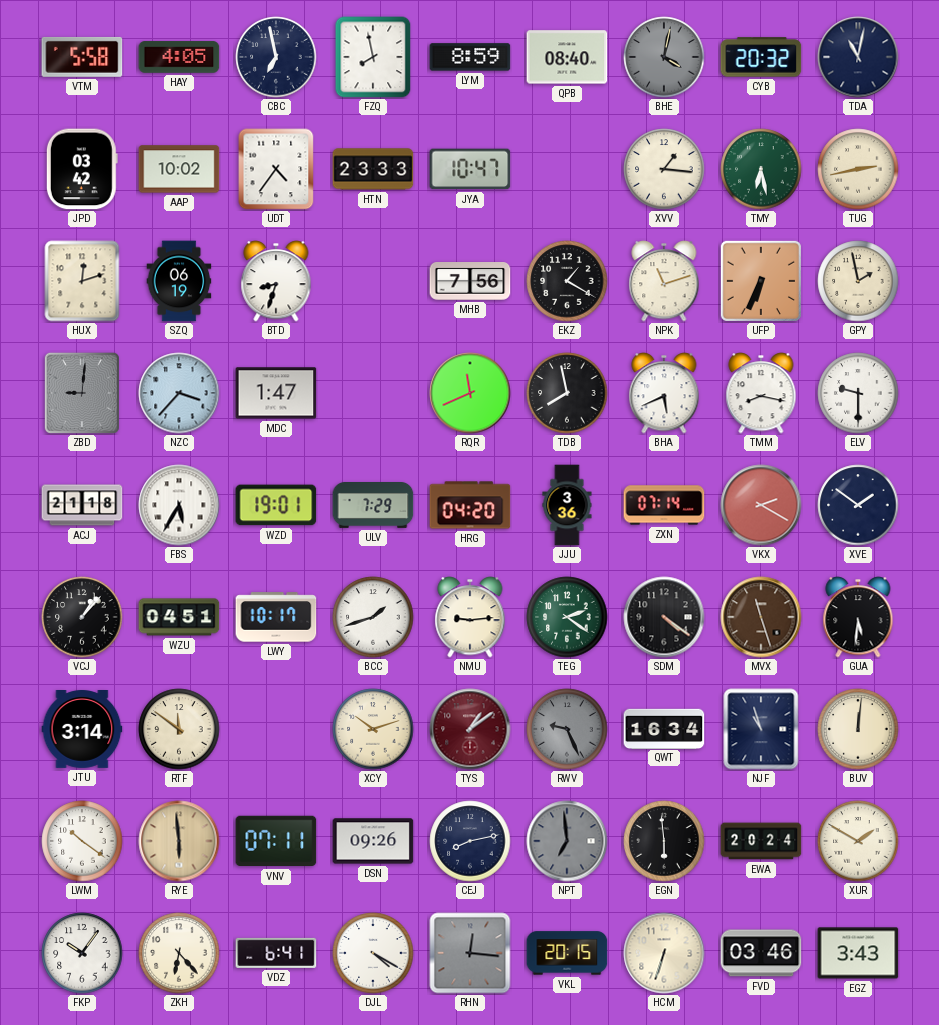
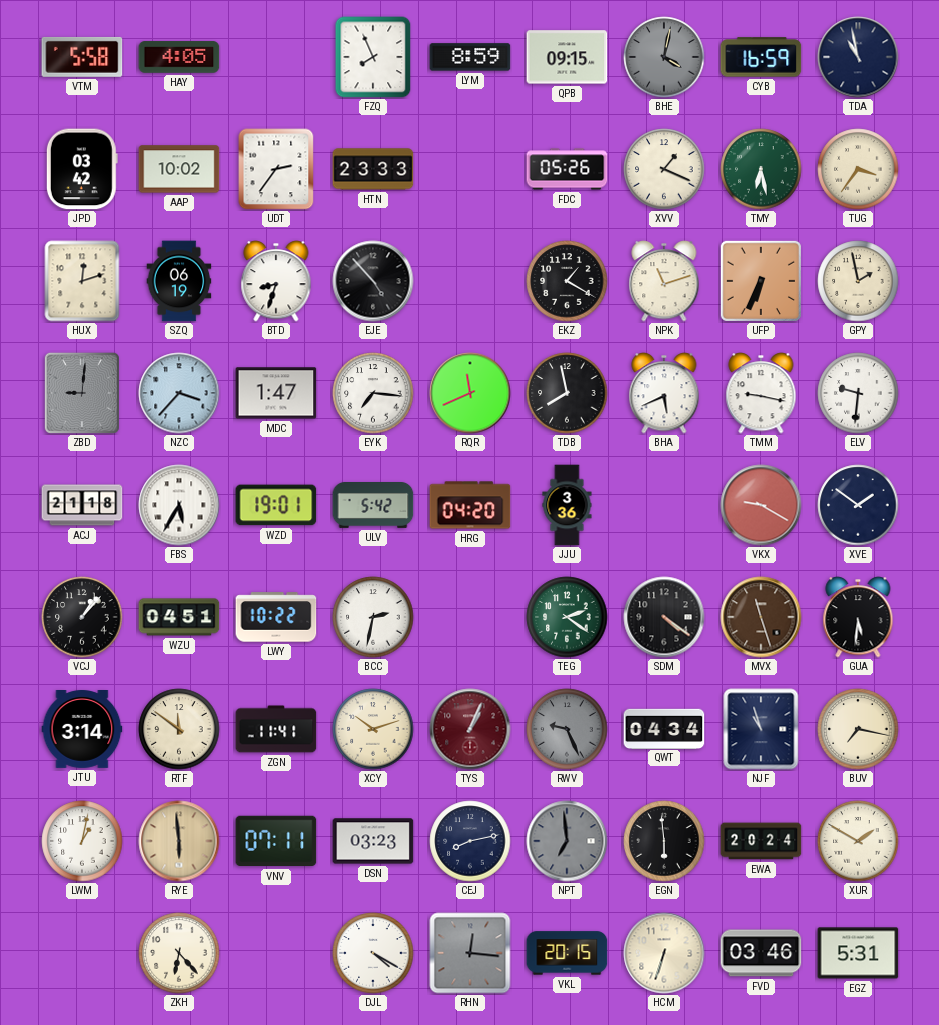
CBC: 6:58 -> none
FZQ: 7:58 -> 7:56
QPB: 08:40 -> 09:15
CYB: 20:32 -> 16:59
TDA: 11:02 -> 10:58
UDT: 4:36 -> 2:36
JYA: 10:47 -> none
FDC: none -> 05:26
XVV: 1:16 -> 1:19
TUG: 2:43 -> 3:36
EJE: none -> 4:53
MHB: 7:56 -> none
EYK: none -> 7:16
TMM: 8:17 -> 9:17
ELV: 9:30 -> 9:31
ULV: 7:29 -> 5:42
ZXN: 07:14 -> none
VKX: 2:20 -> 9:20
LWY: 10:17 -> 10:22
BCC: 1:42 -> 2:32
NMU: 9:14 -> none
ZGN: none -> 11:41
TYS: 1:09 -> 1:04
QWT: 16:34 -> 04:34
BUV: 12:01 -> 7:17
LWM: 10:21 -> 1:02
DSN: 09:26 -> 03:23
FKP: 10:06 -> none
VDZ: 6:41 -> none
EGZ: 3:43 -> 5:31
